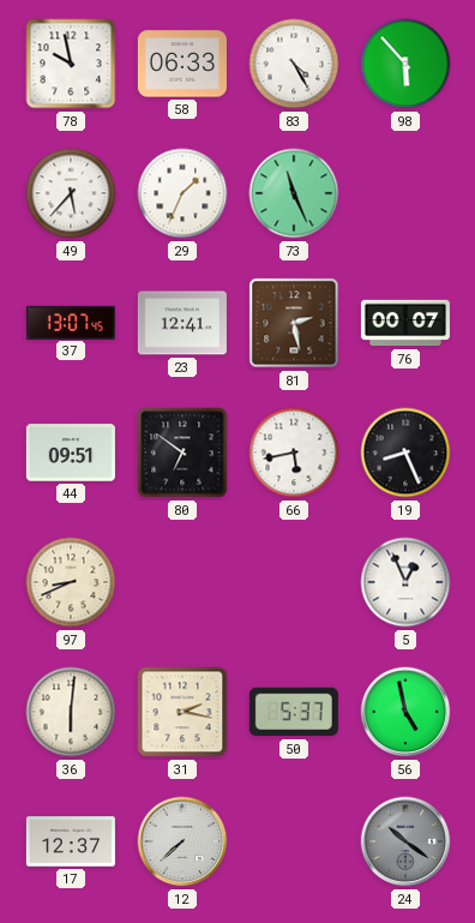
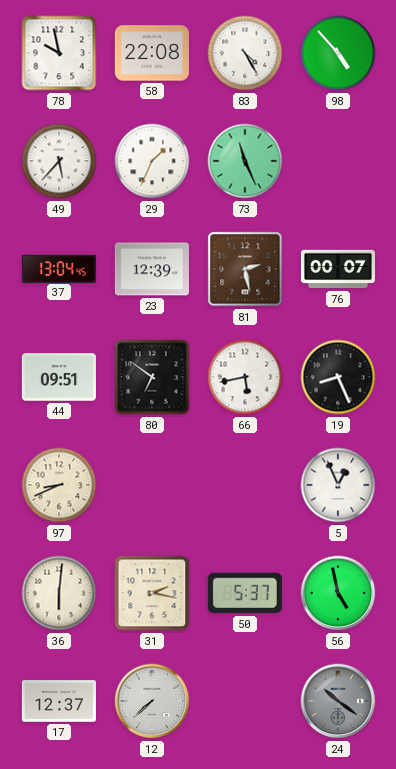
58: 06:33 -> 22:08
98: 5:53 -> 4:53
37: 13:07 -> 13:04
23: 12:41 -> 12:39
